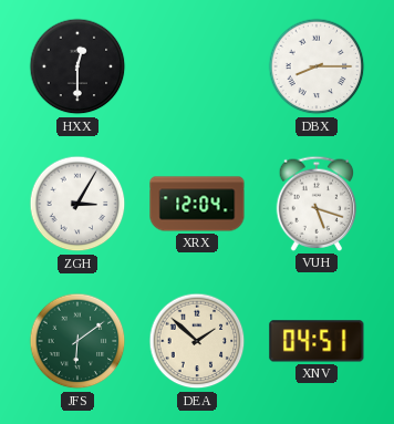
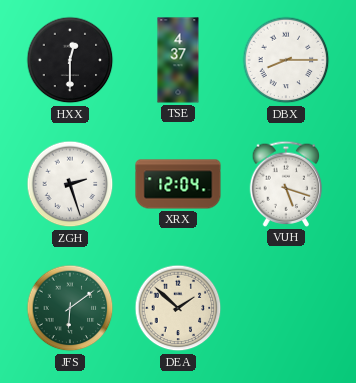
TSE: none -> 4:37
ZGH: 3:05 -> 2:27
XNV: 04:51 -> none
